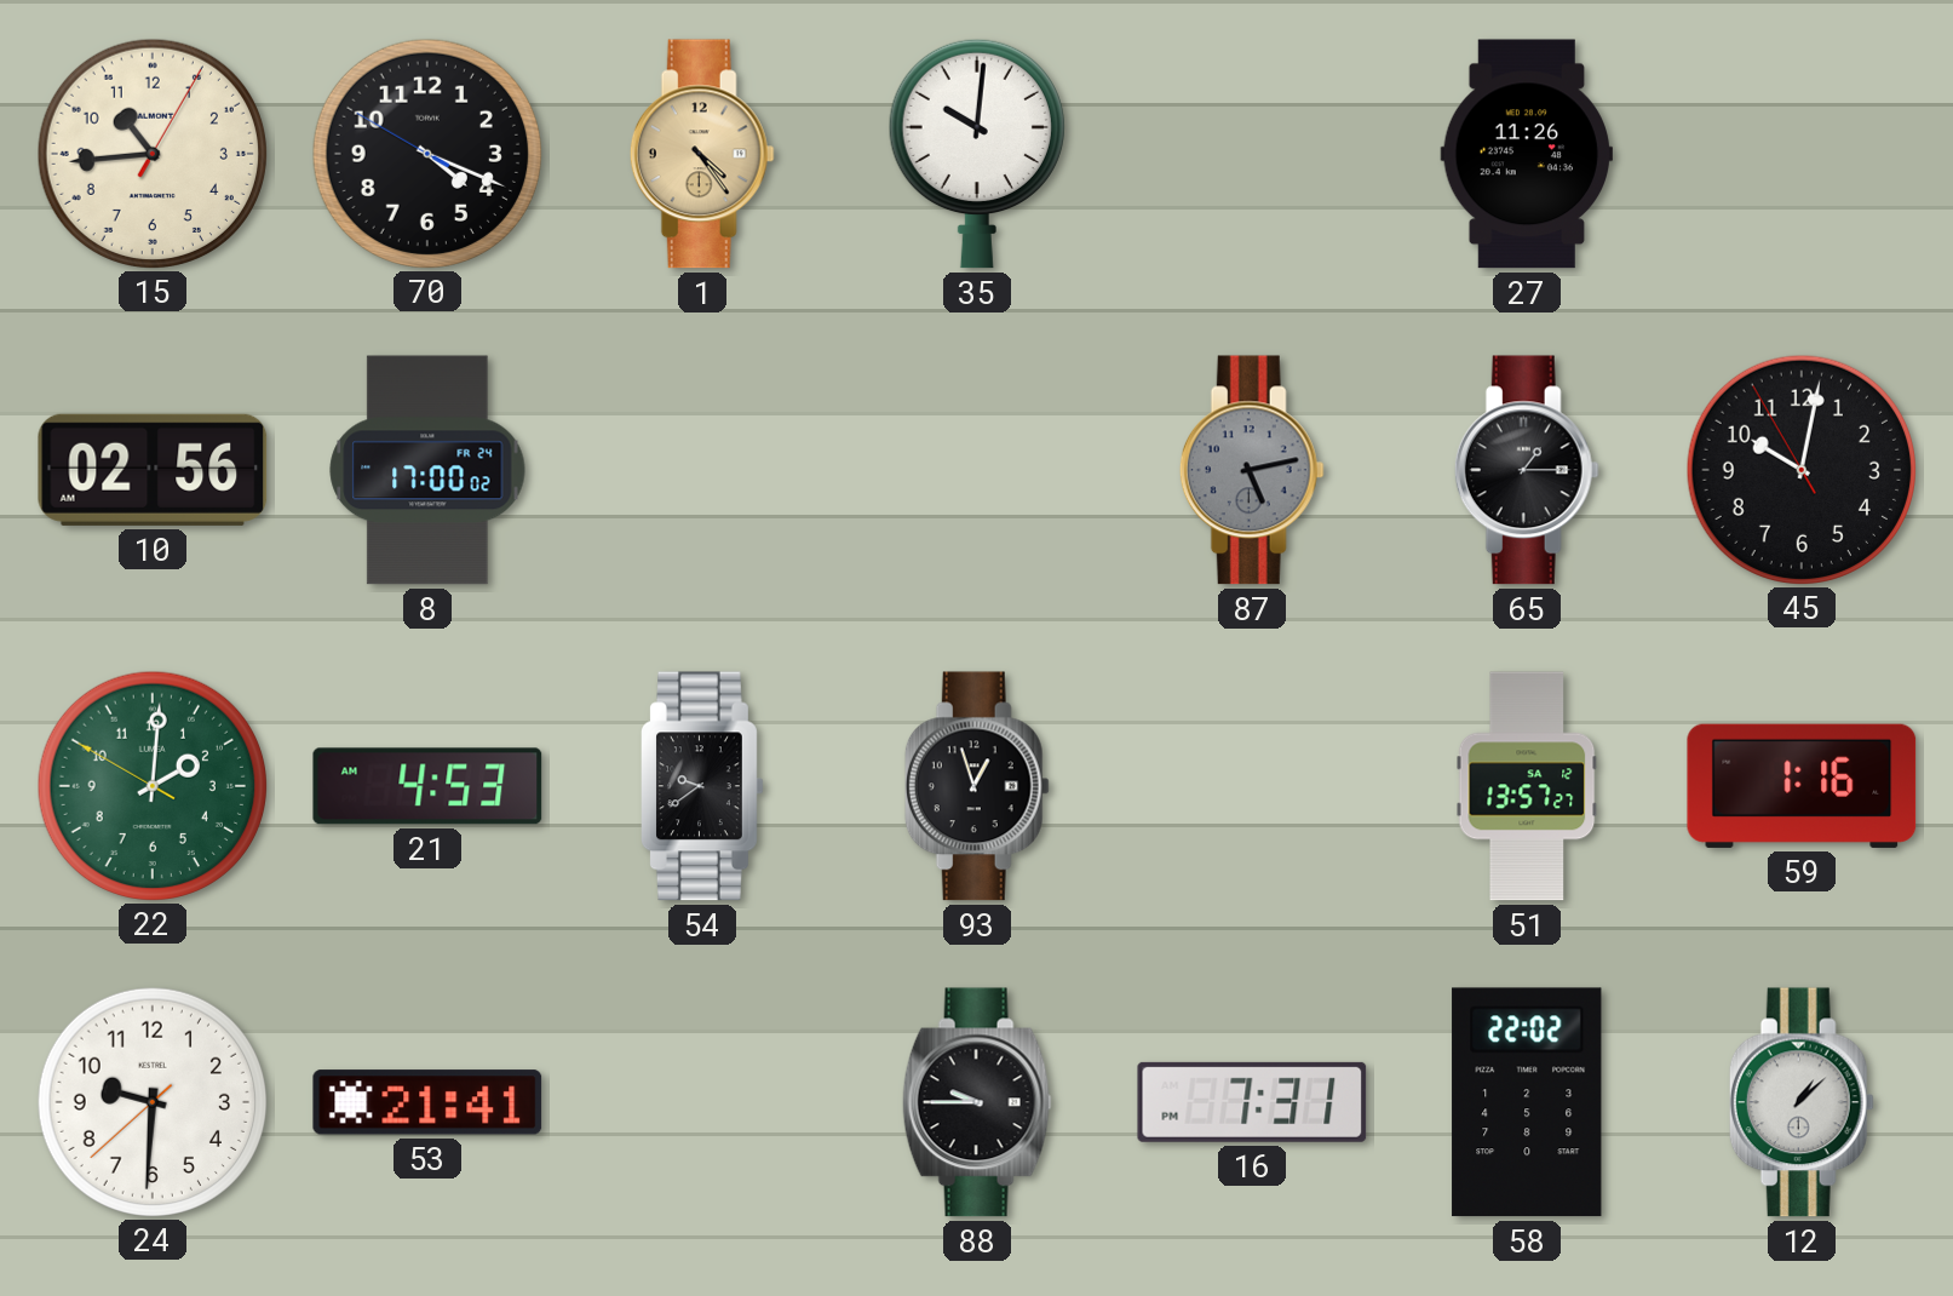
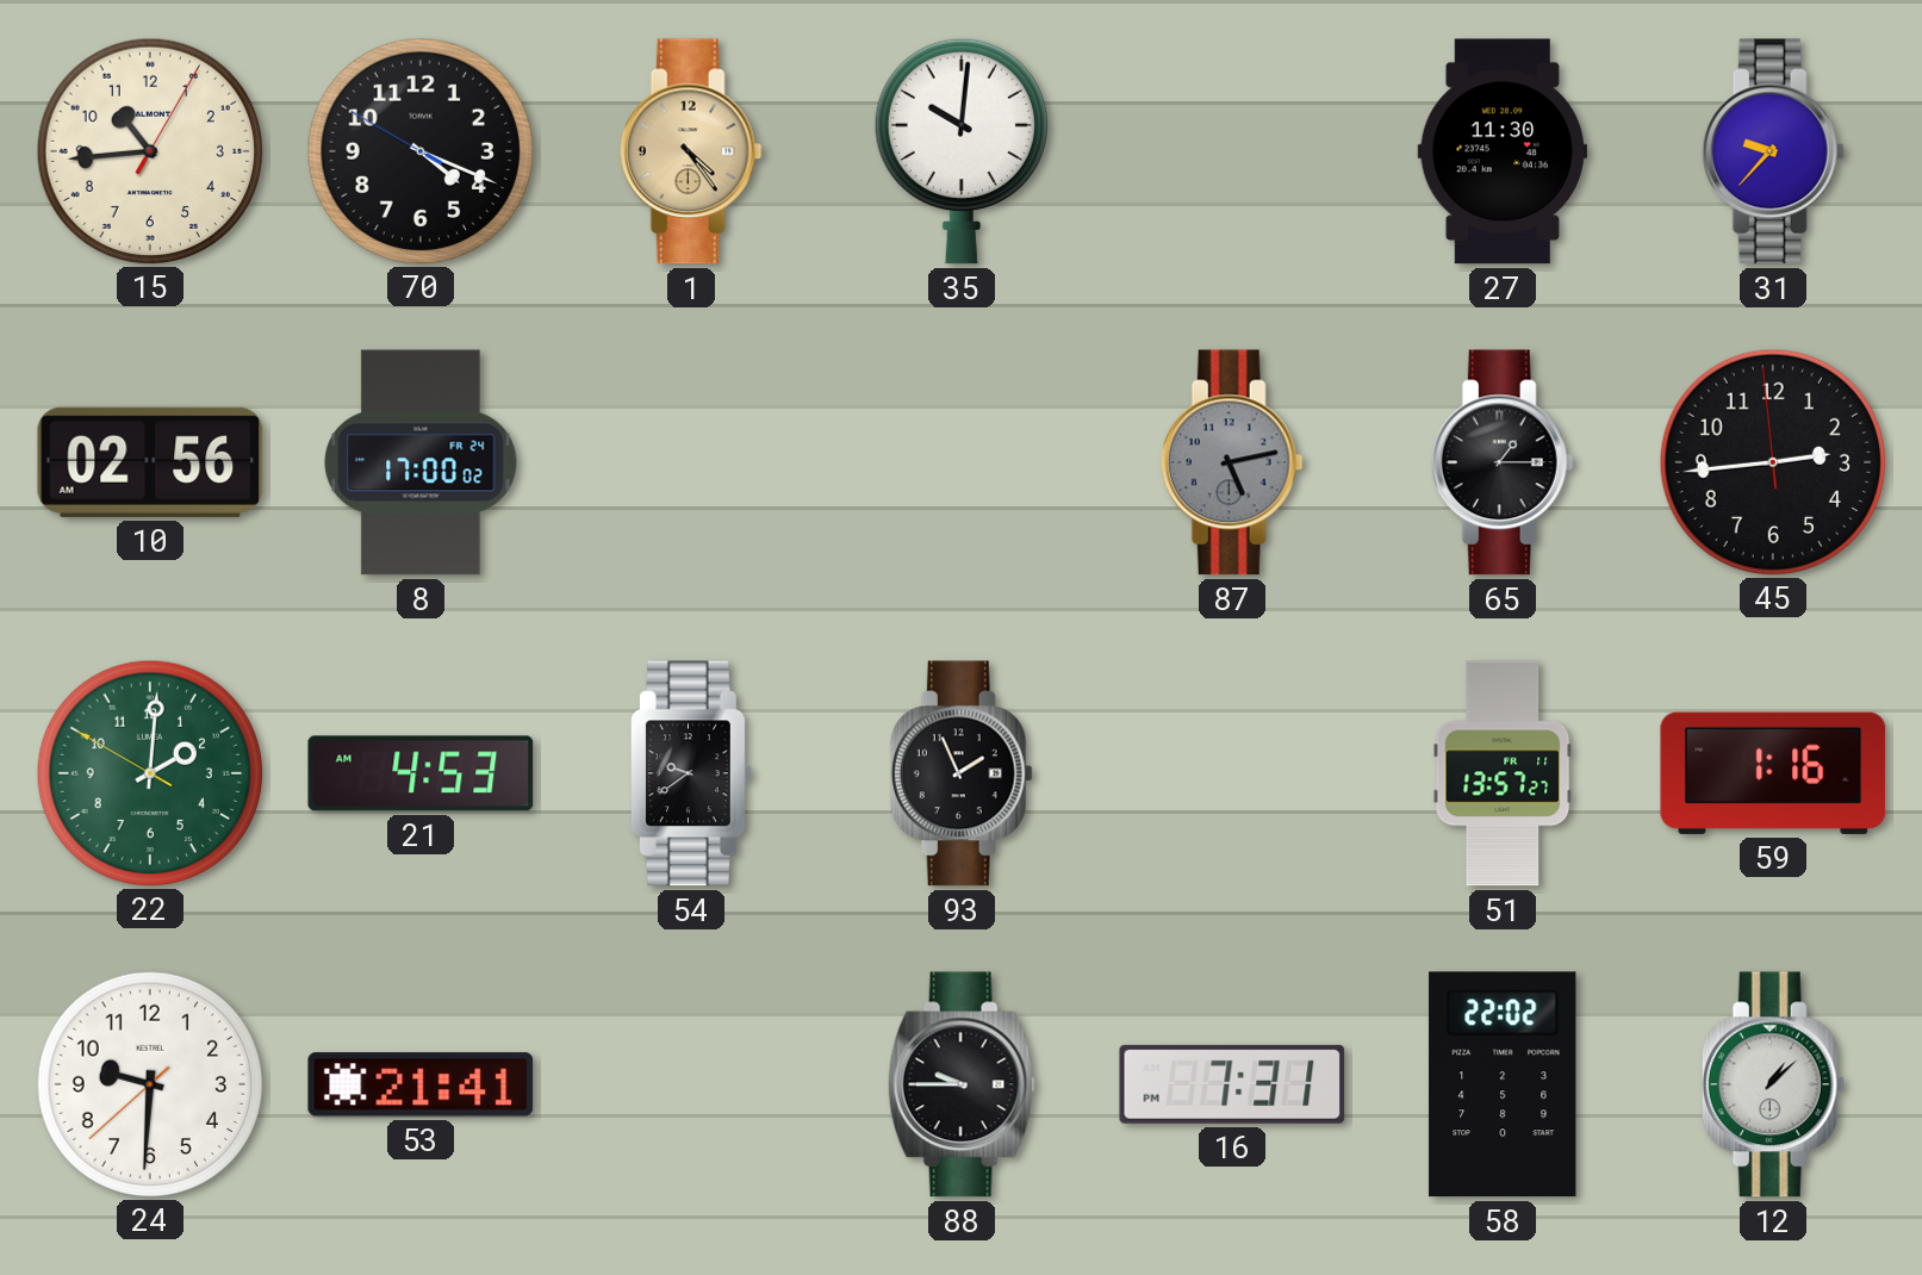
27: 11:26 -> 11:30
31: none -> 9:37
45: 10:01 -> 2:43
93: 12:57 -> 1:56
51 date: SA 12 -> FR 11
